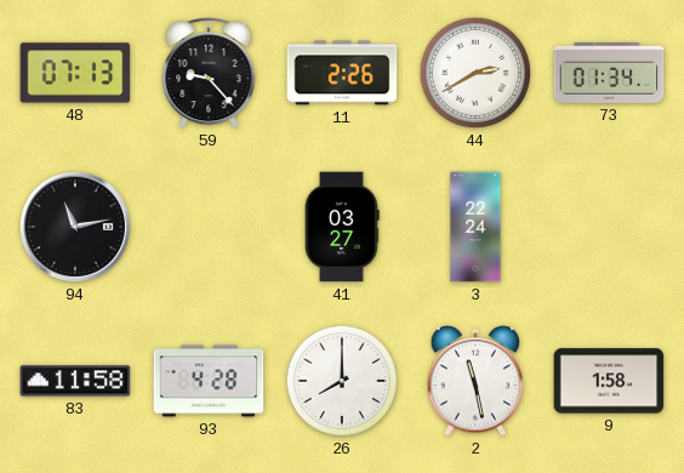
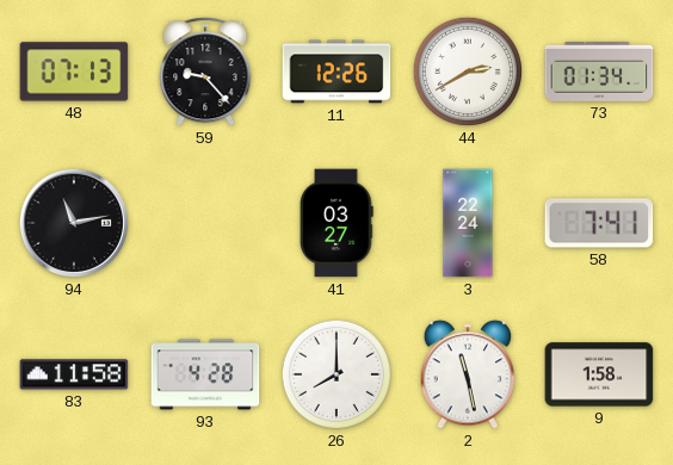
11: 2:26 -> 12:26
58: none -> 7:41
